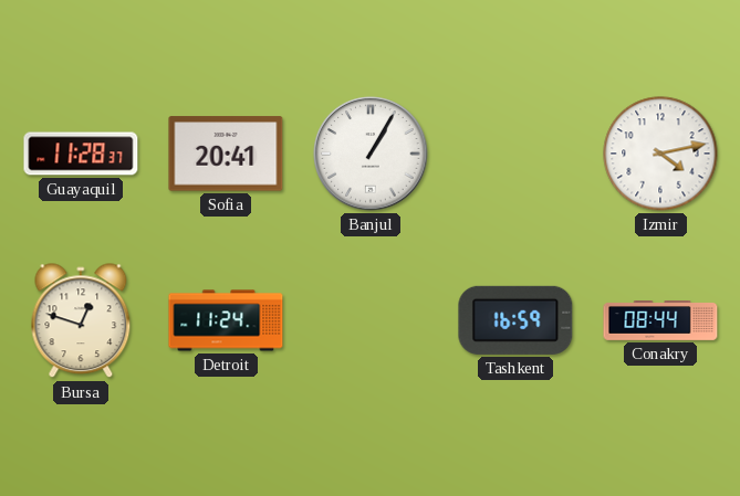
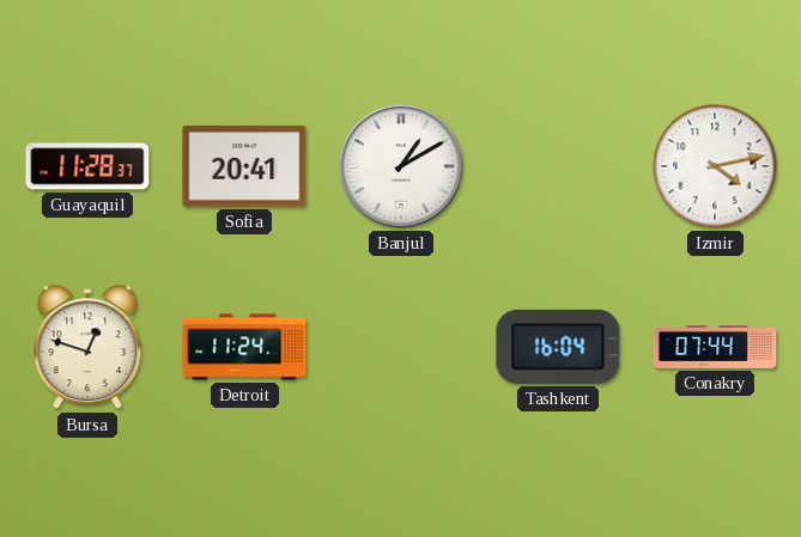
Banjul: 1:05 -> 1:10
Tashkent: 16:59 -> 16:04
Conakry: 08:44 -> 07:44
